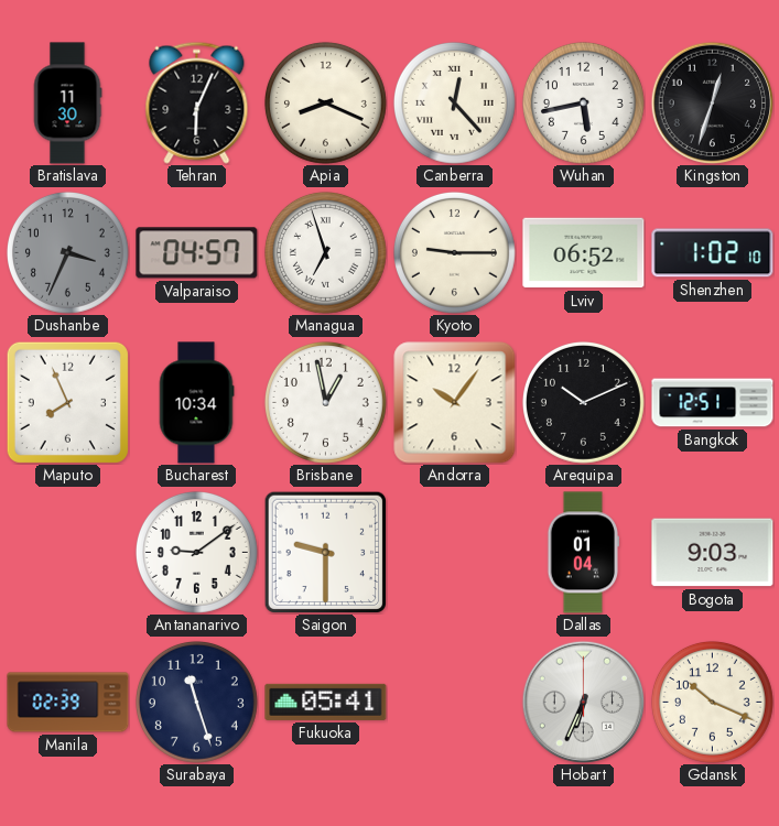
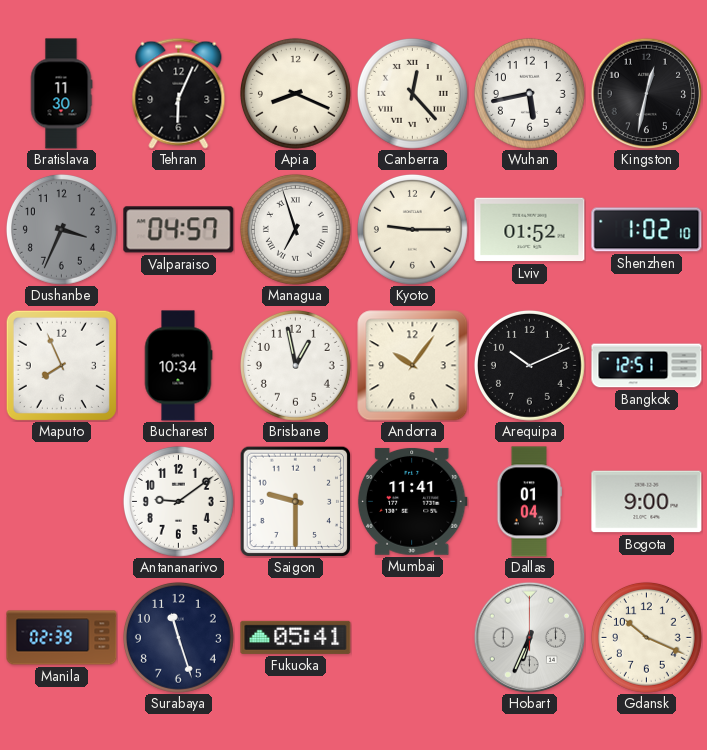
Kingston: 12:33 -> 12:32
Lviv: 06:52 -> 01:52
Mumbai: none -> 11:41
Bogota: 9:03 -> 9:00
